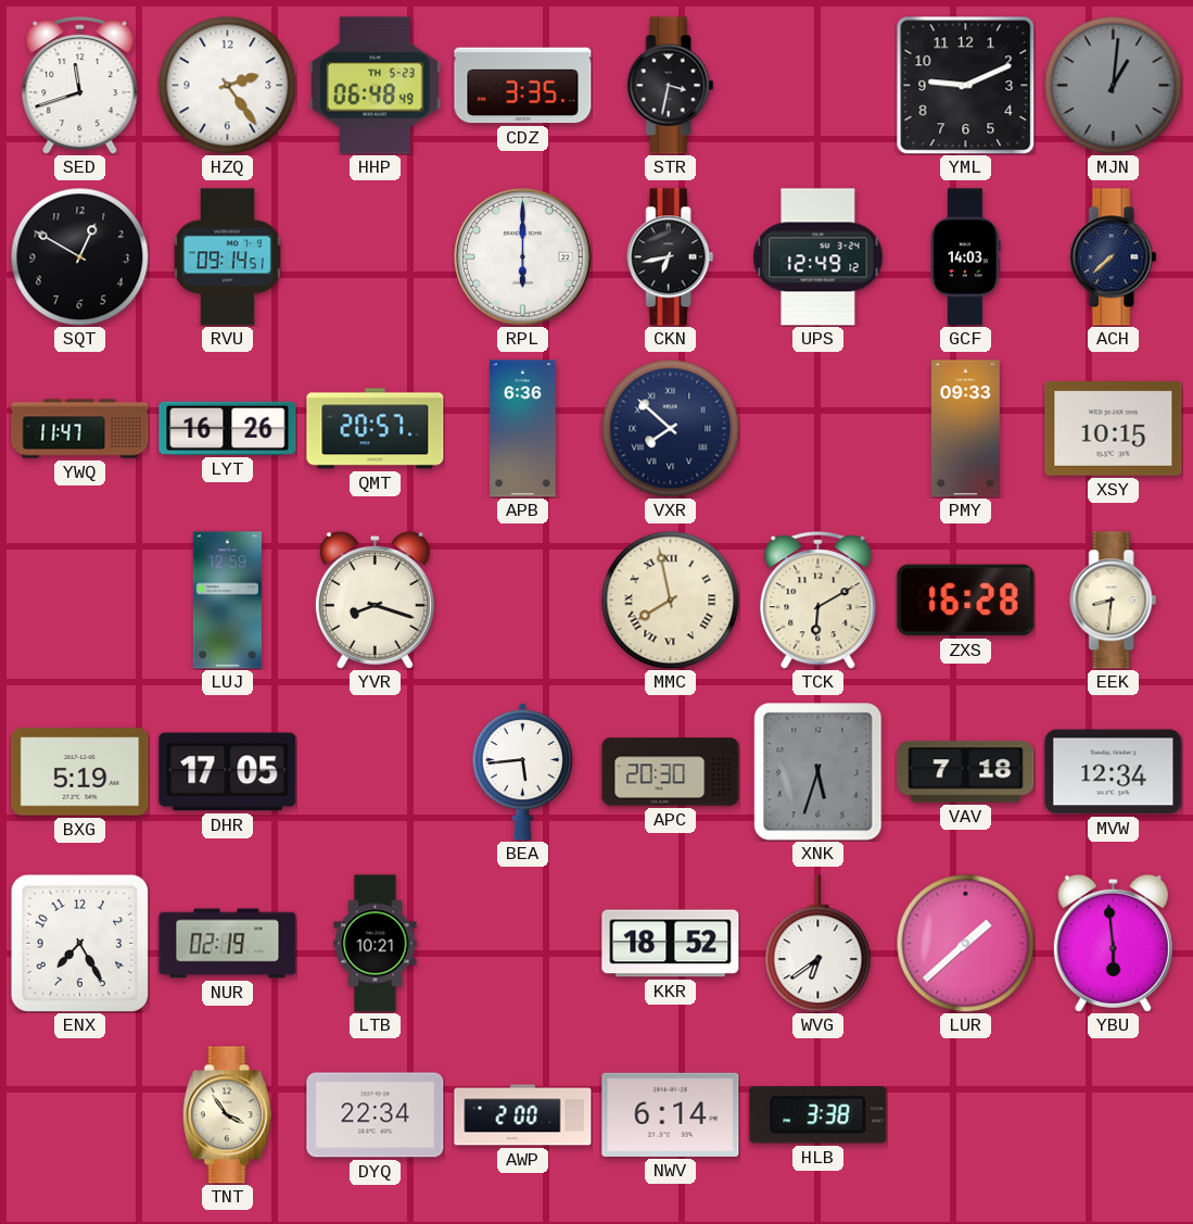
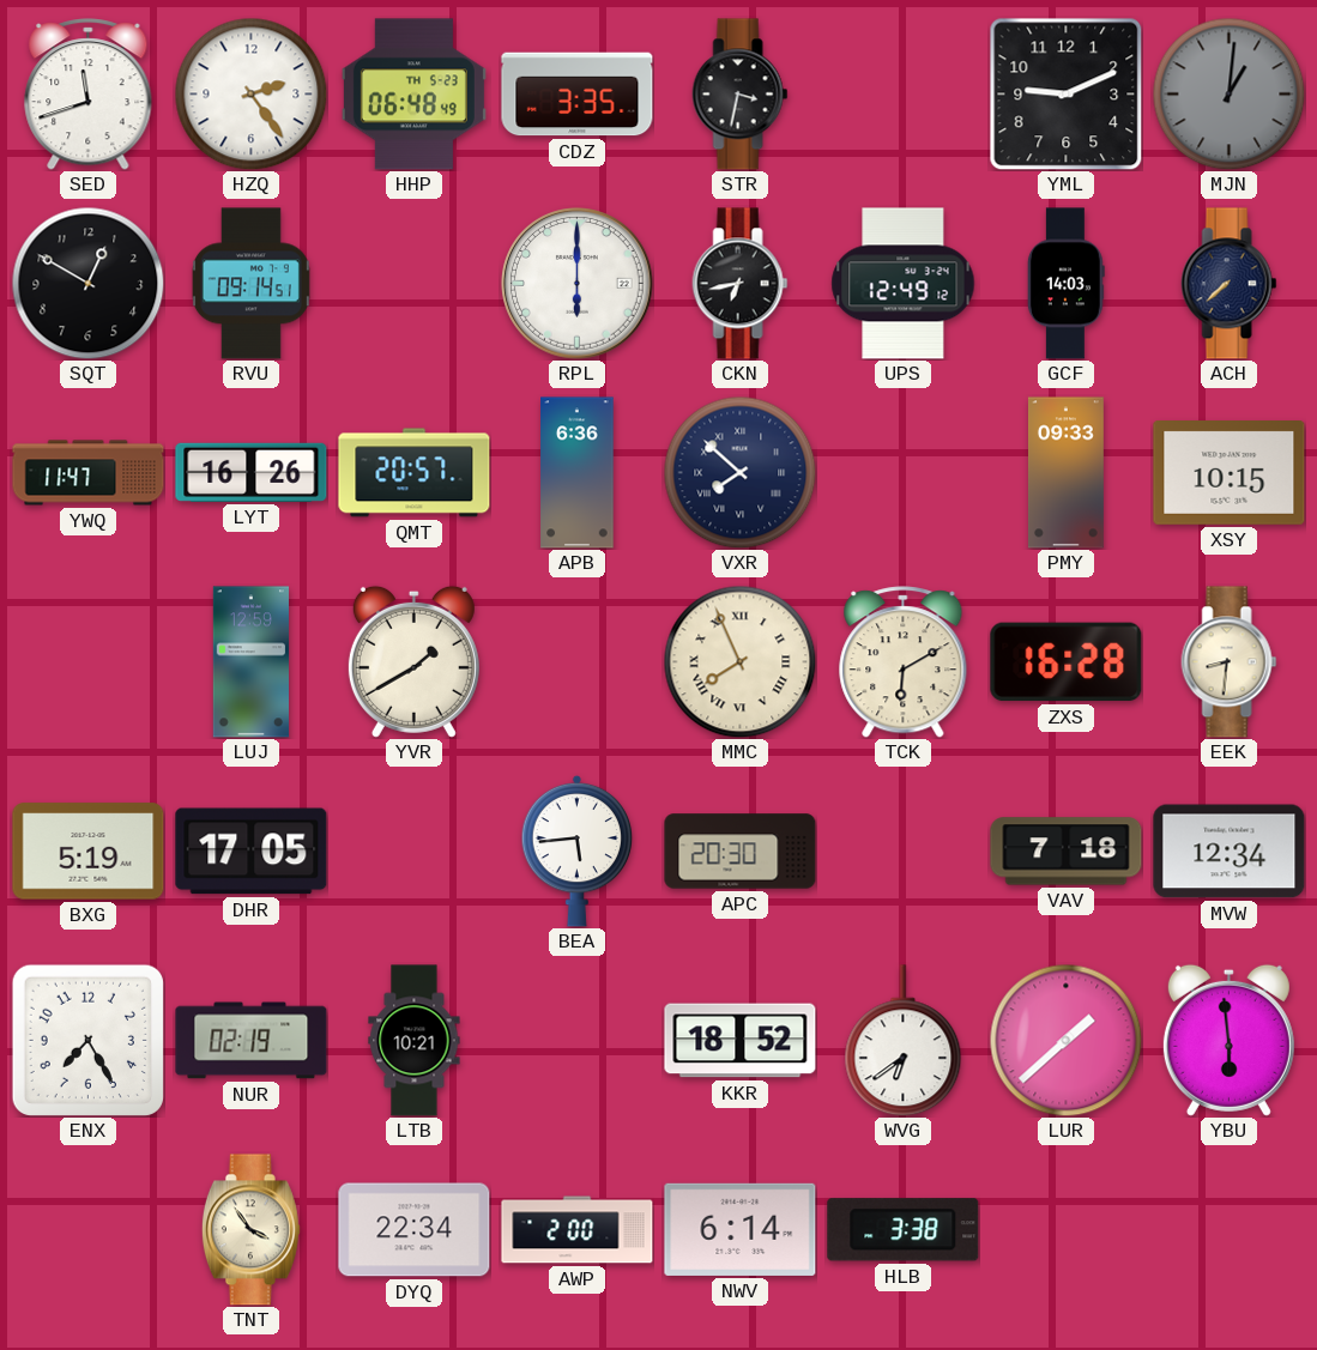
YVR: 8:18 -> 1:40
MMC: 7:58 -> 7:56
XNK: 5:33 -> none
